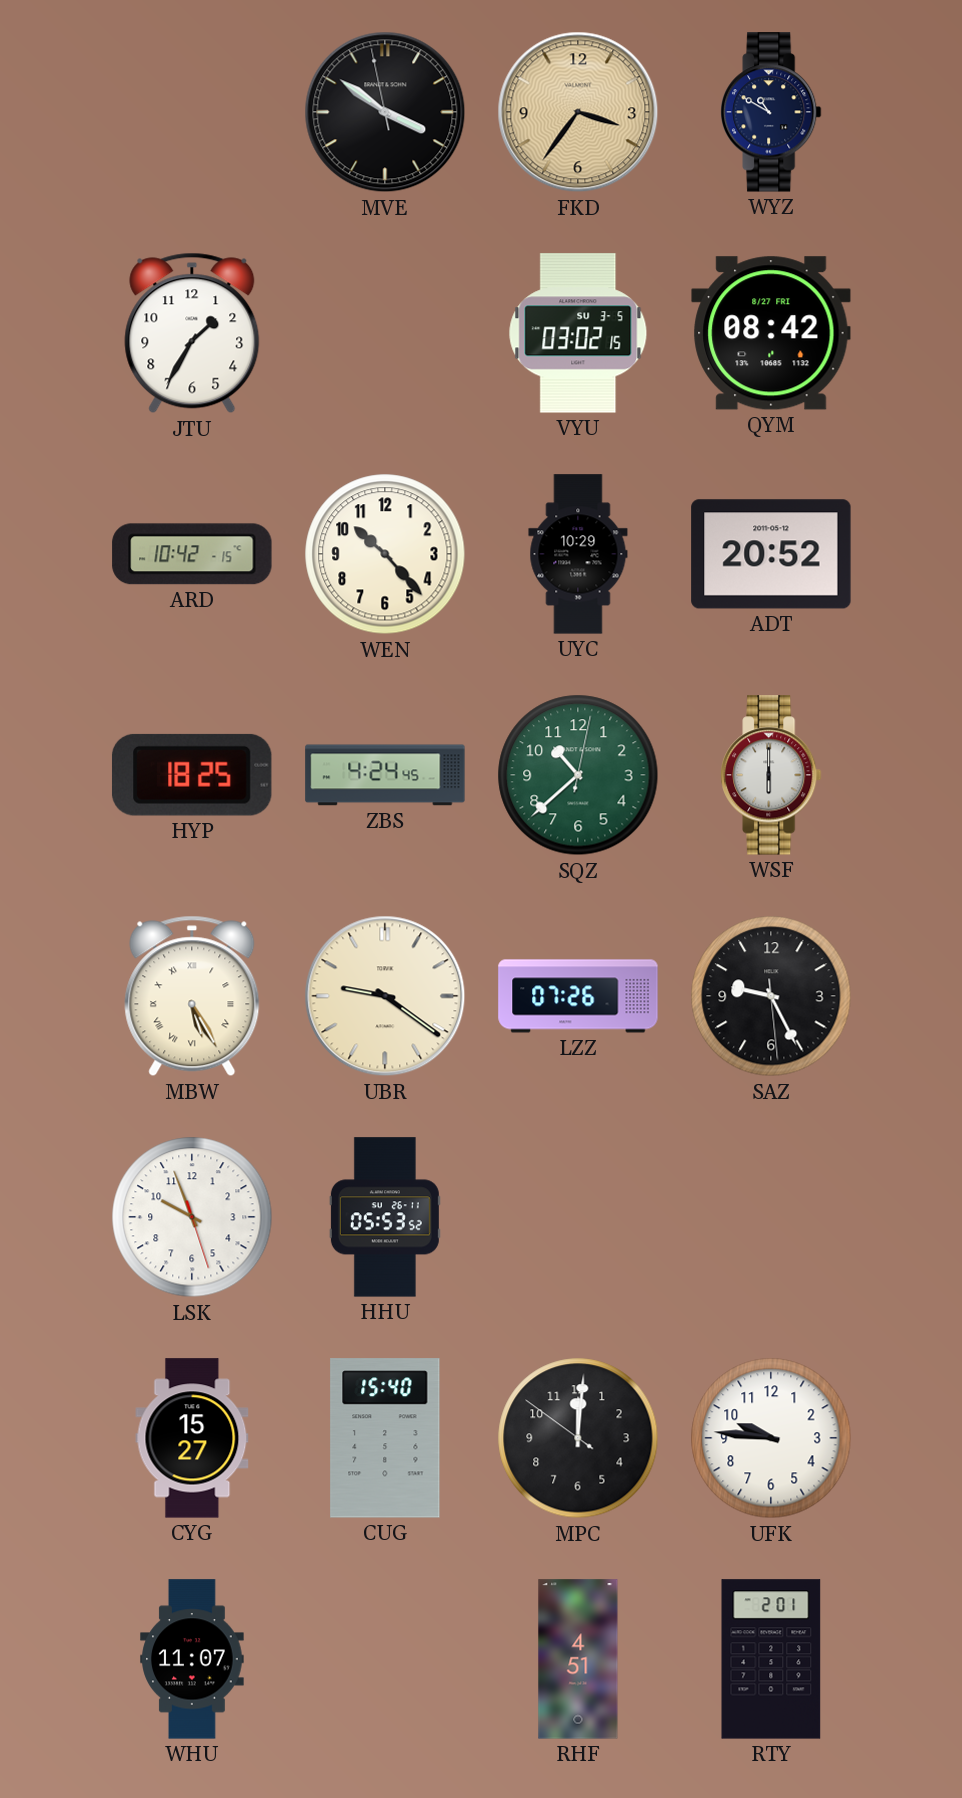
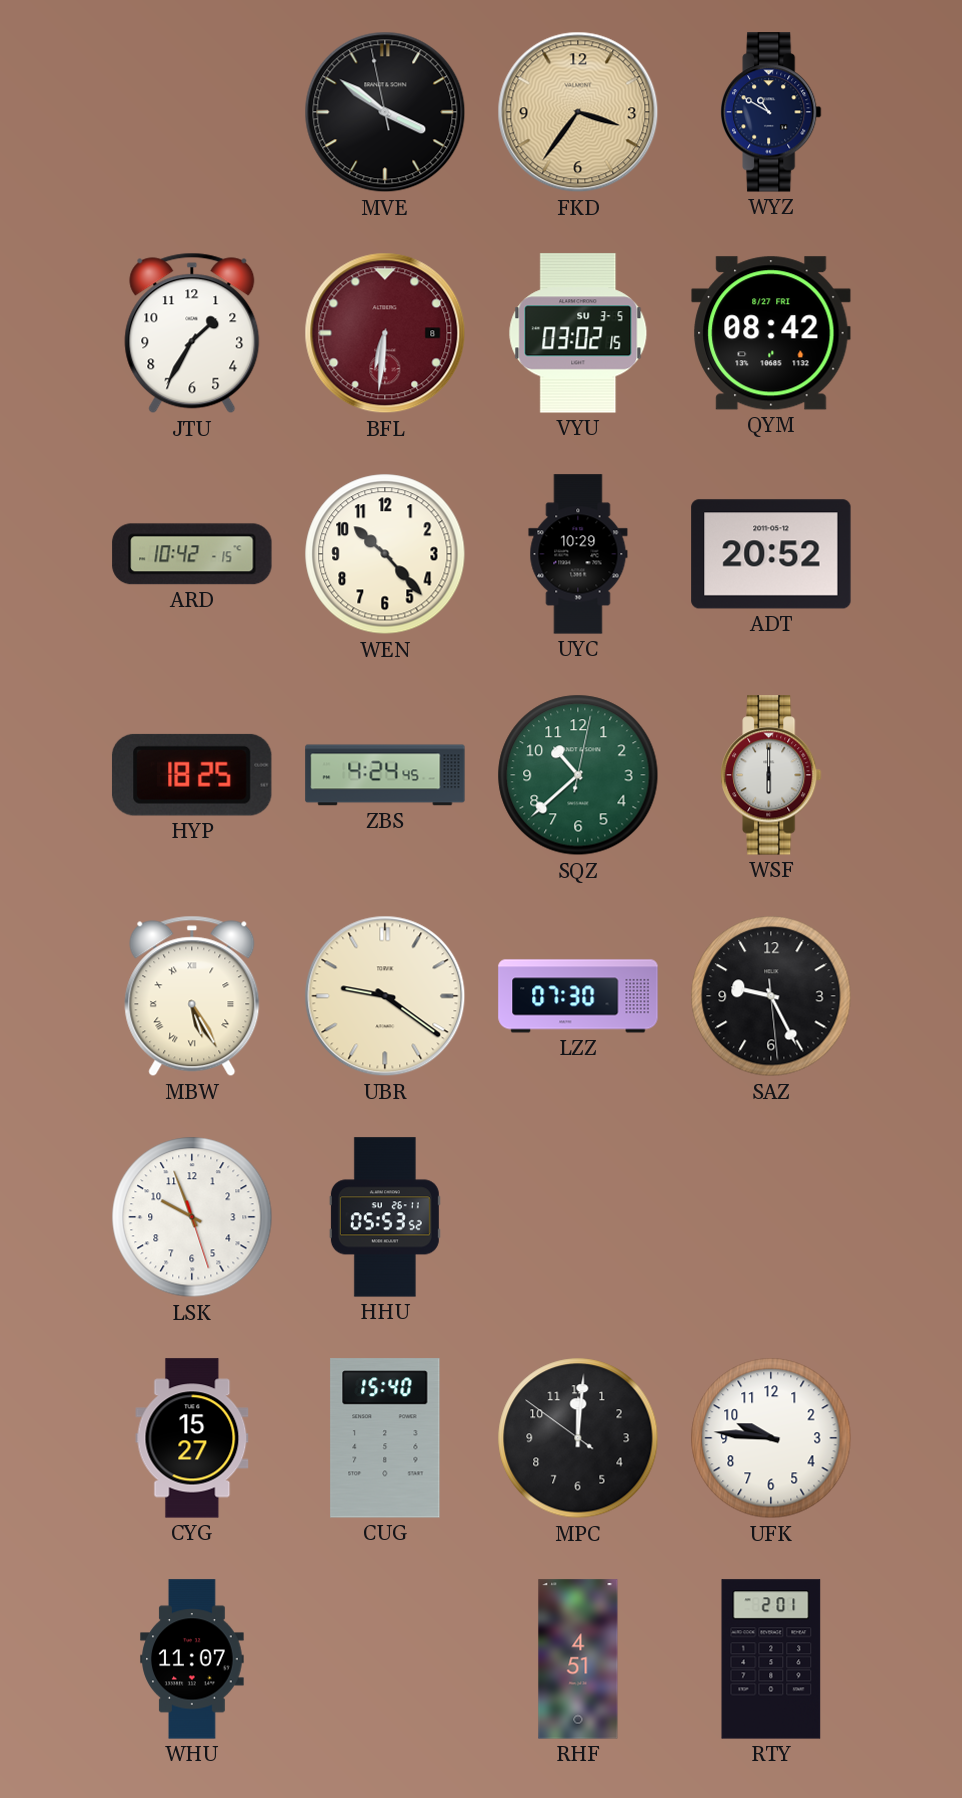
BFL: none -> 6:31
LZZ: 07:26 -> 07:30
